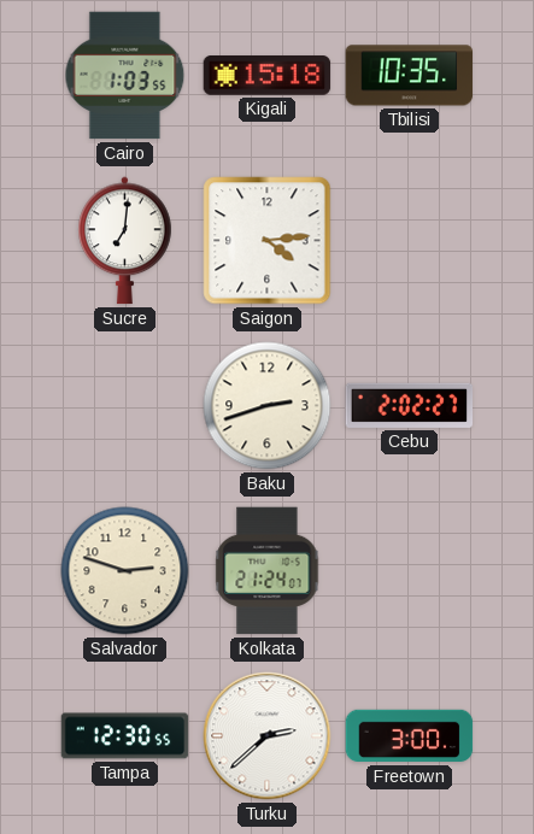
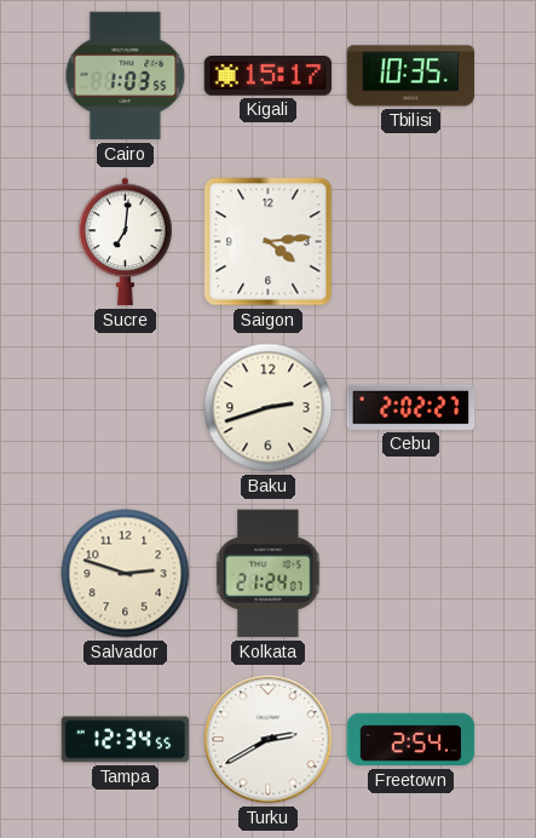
Kigali: 15:18 -> 15:17
Tampa: 12:30 -> 12:34
Turku: 2:38 -> 2:40
Freetown: 3:00 -> 2:54
